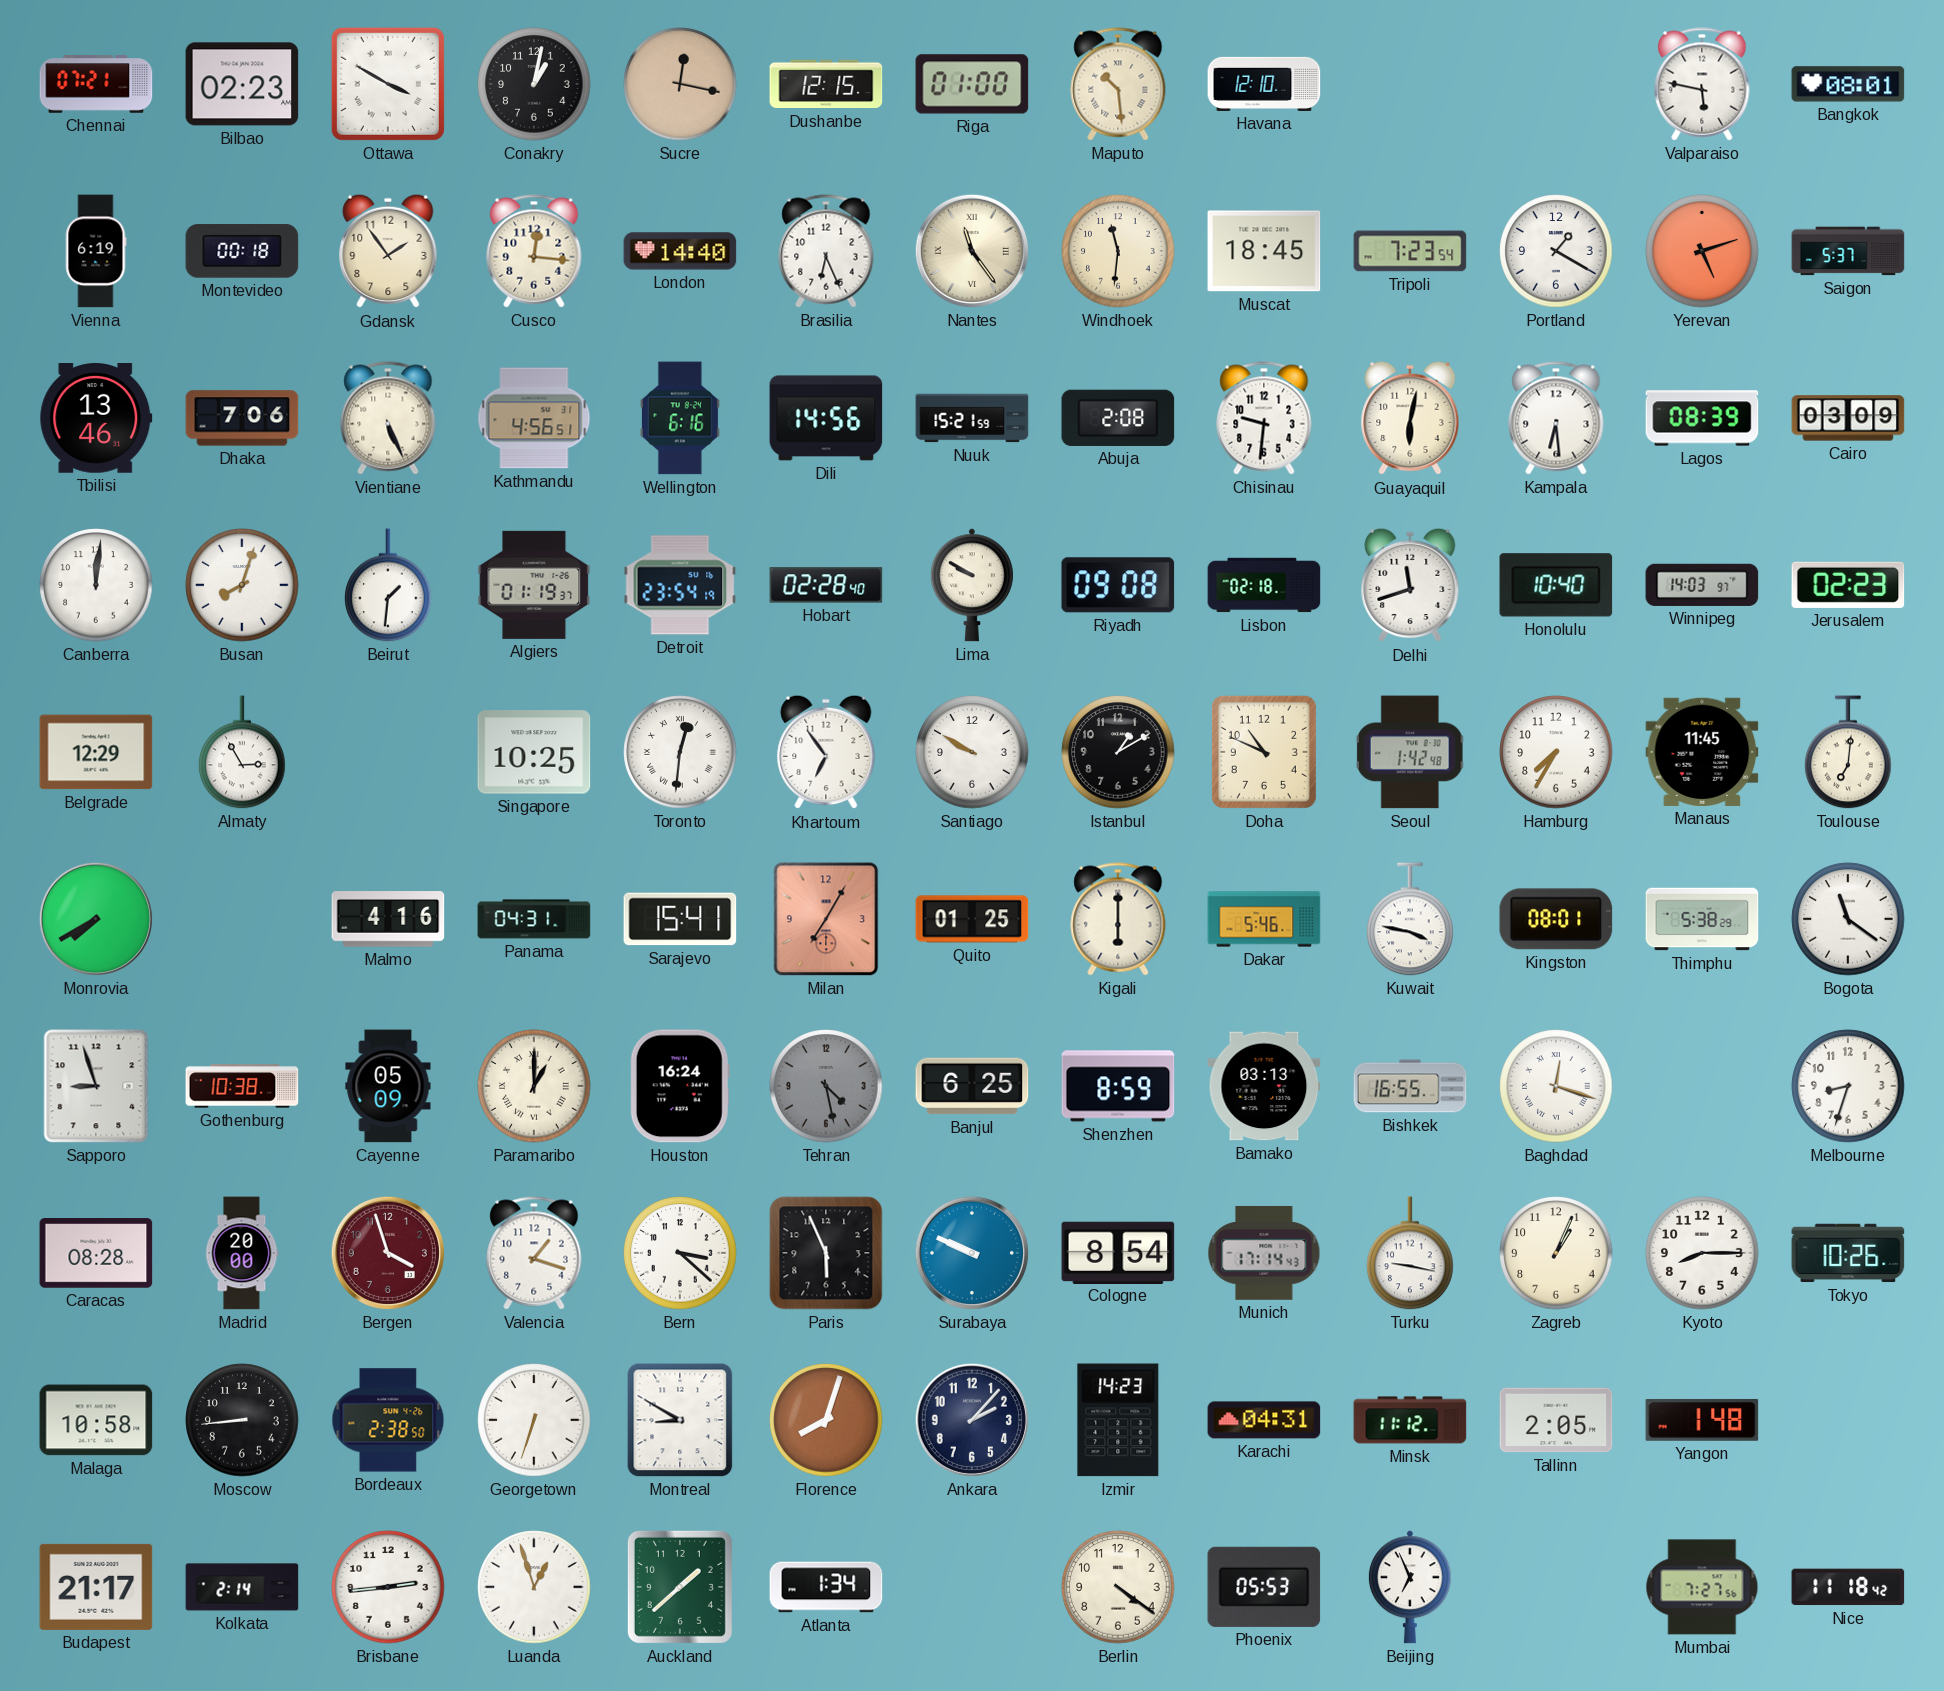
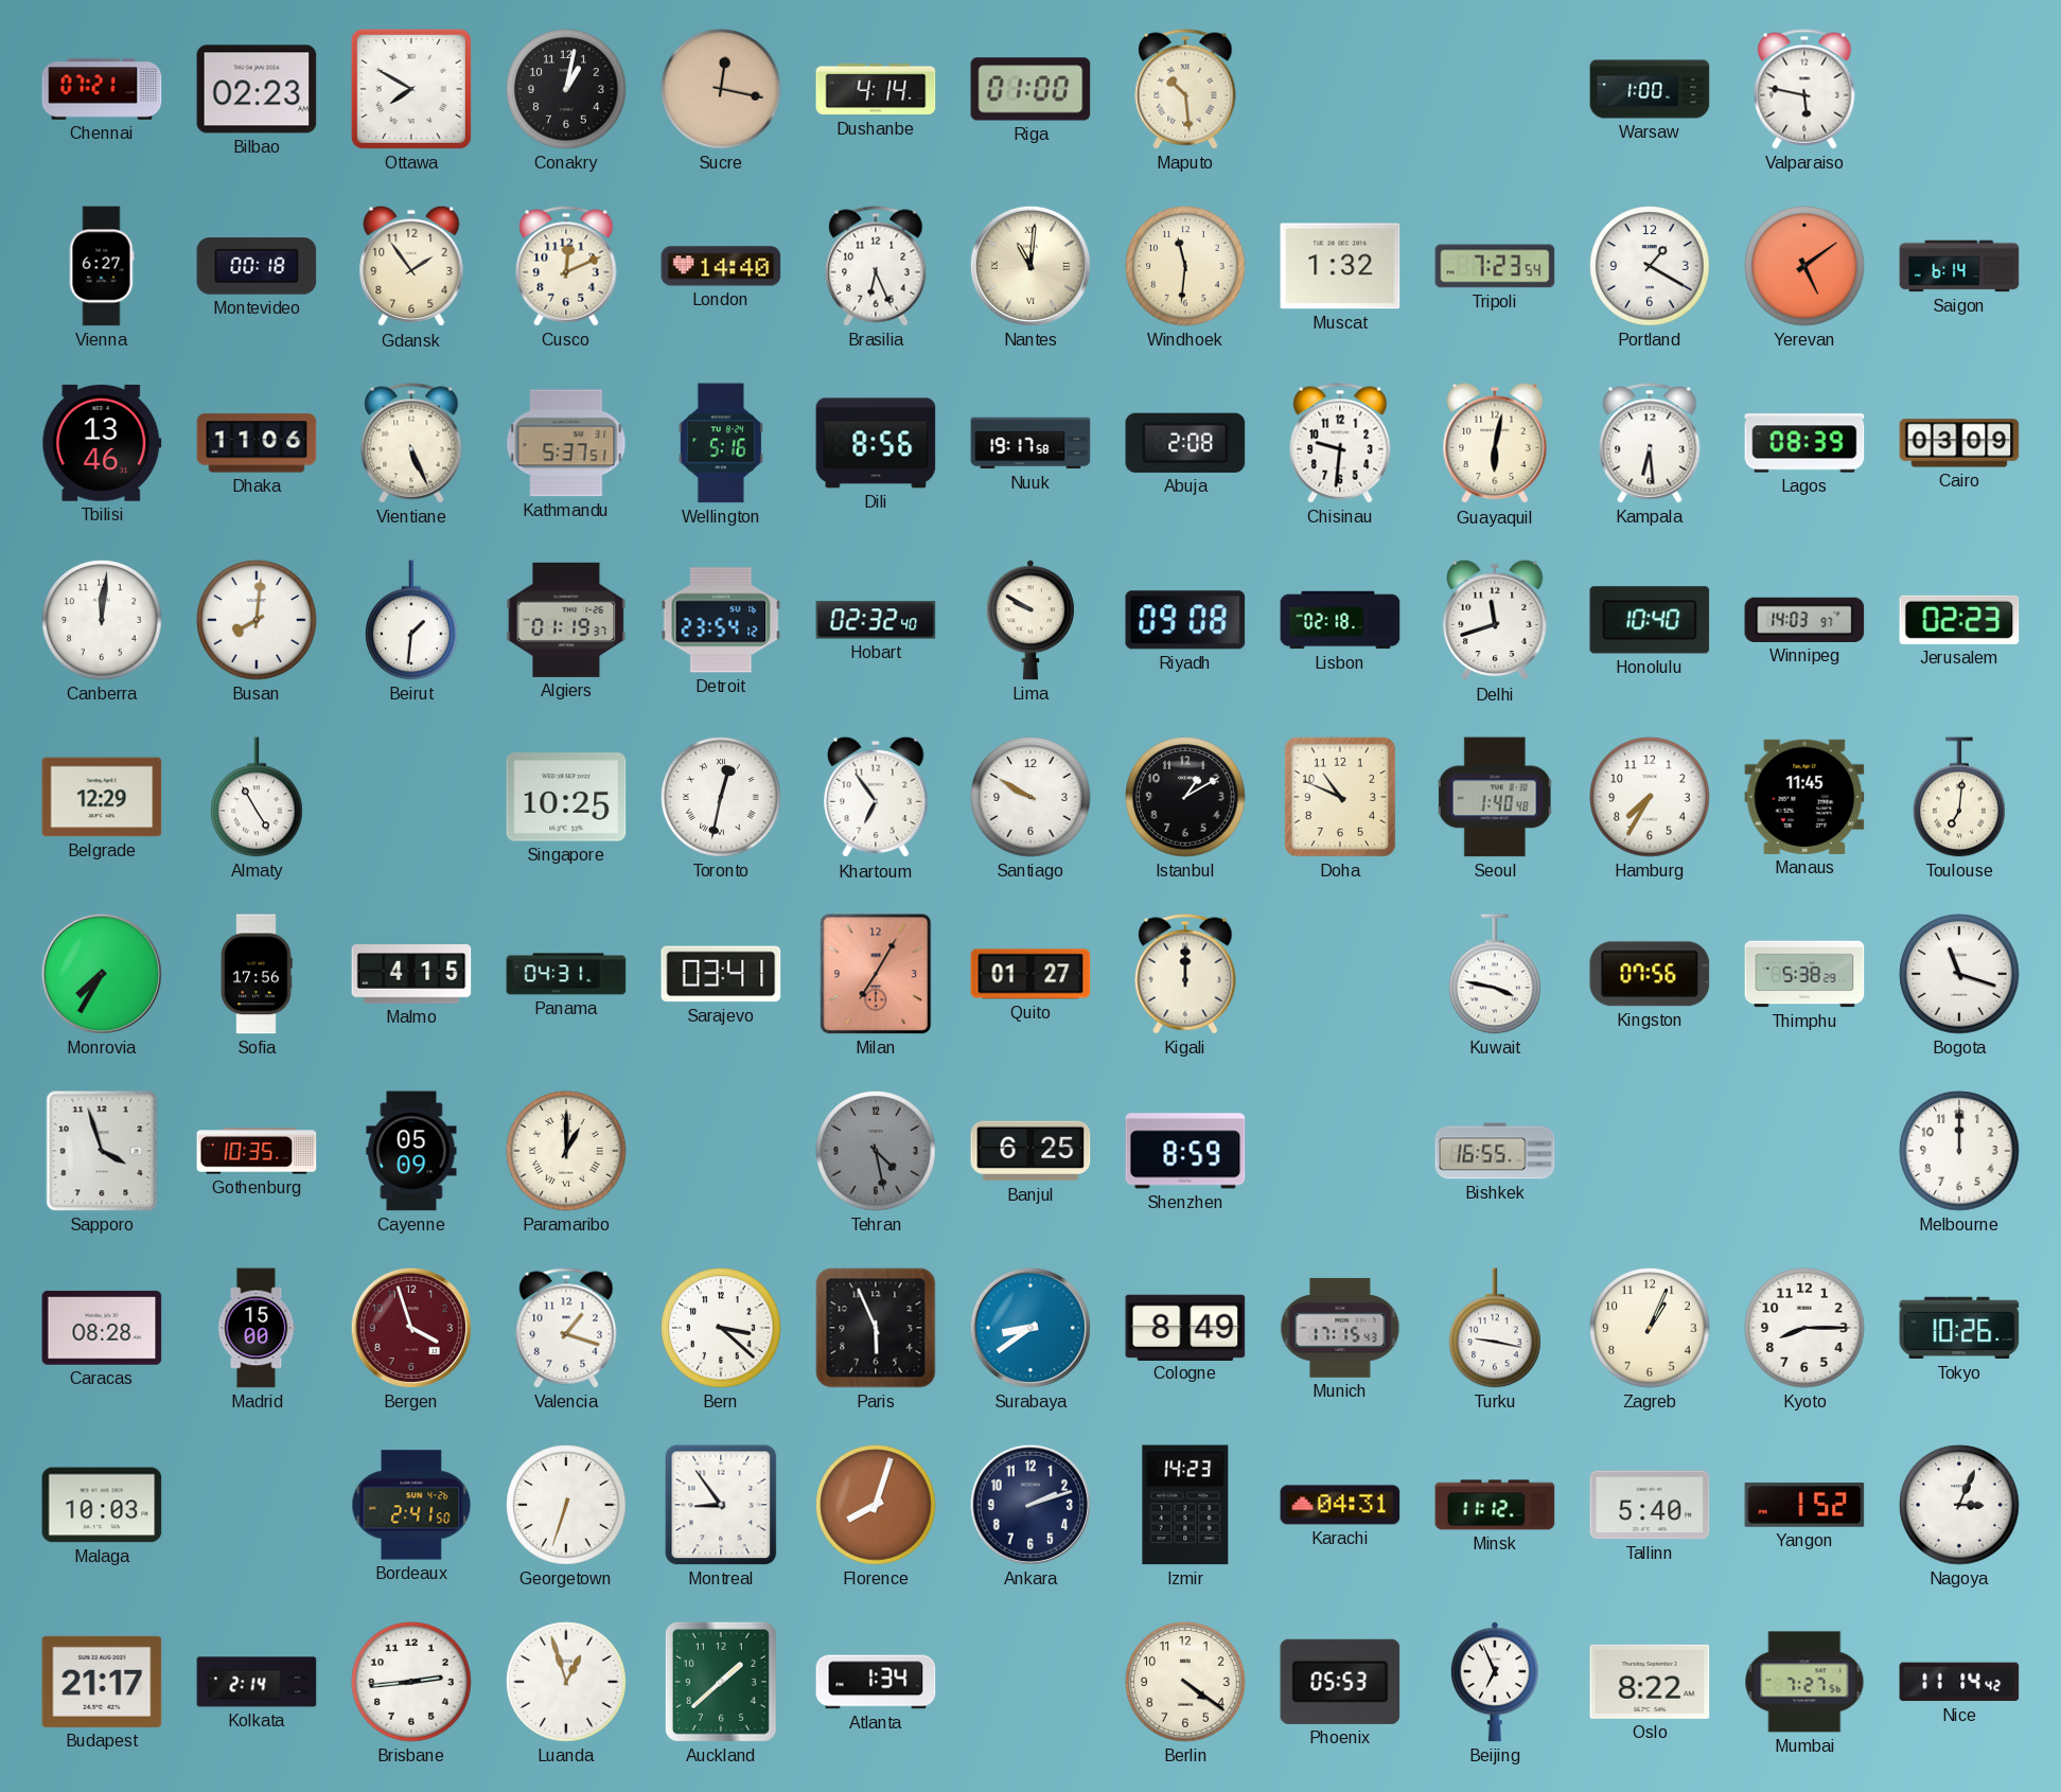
Ottawa: 3:50 -> 7:50
Dushanbe: 12:15 -> 4:14
Havana: 12:10 -> none
Warsaw: none -> 1:00
Bangkok: 08:01 -> none
Vienna: 6:19 -> 6:27
Cusco: 12:16 -> 12:11
Nantes: 11:24 -> 11:01
Muscat: 18:45 -> 1:32
Yerevan: 5:12 -> 5:09
Saigon: 5:37 -> 6:14
Dhaka: 7:06 -> 11:06
Kathmandu: 4:56 -> 5:37
Wellington: 6:16 -> 5:16
Dili: 14:56 -> 8:56
Nuuk: 15:21 -> 19:17
Busan: 8:03 -> 8:01
Detroit: 23:54:19 -> 23:54:12
Hobart: 02:28 -> 02:32
Almaty: 2:55 -> 4:55
Toronto: 12:31 -> 12:32
Seoul: 1:42 -> 1:40
Monrovia: 7:40 -> 7:35
Sofia: none -> 17:56
Malmo: 4:16 -> 4:15
Sarajevo: 15:41 -> 03:41
Quito: 01:25 -> 01:27
Kigali: 6:00 -> 12:00
Dakar: 5:46 -> none
Kingston: 08:01 -> 07:56
Bogota: 11:21 -> 11:18
Sapporo: 8:57 -> 3:57
Gothenburg: 10:38 -> 10:35
Houston: 16:24 -> none
Bamako: 03:13 -> none
Baghdad: 12:18 -> none
Melbourne: 8:33 -> 12:00
Madrid: 20:00 -> 15:00
Surabaya: 9:49 -> 8:39
Cologne: 8:54 -> 8:49
Munich: 17:14 -> 17:15
Malaga: 10:58 -> 10:03
Moscow: 8:44 -> none
Bordeaux: 2:38 -> 2:41
Montreal: 8:50 -> 8:54
Ankara: 2:07 -> 2:12
Tallinn: 2:05 -> 5:40
Yangon: 1:48 -> 1:52
Nagoya: none -> 3:04
Oslo: none -> 8:22
Nice: 11:18 -> 11:14
